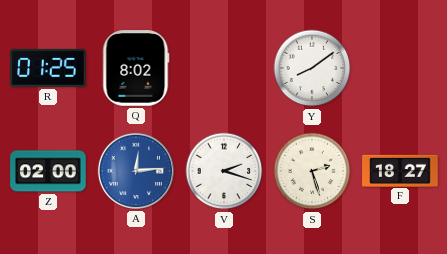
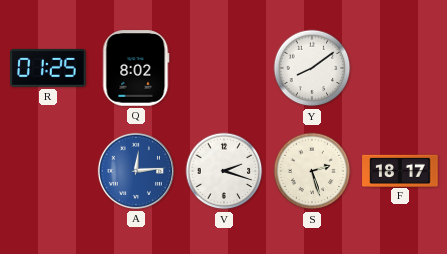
Z: 02:00 -> none
F: 18:27 -> 18:17
